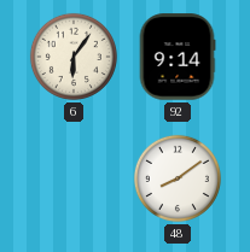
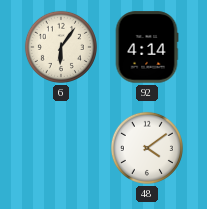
92: 9:14 -> 4:14
48: 8:09 -> 4:09
